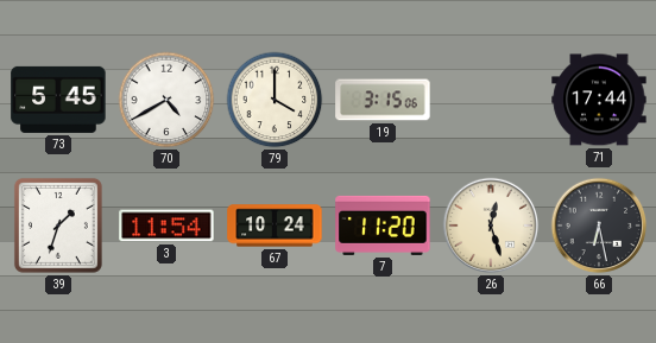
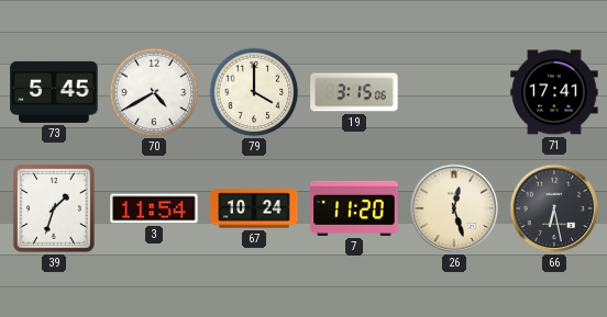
71: 17:44 -> 17:41
